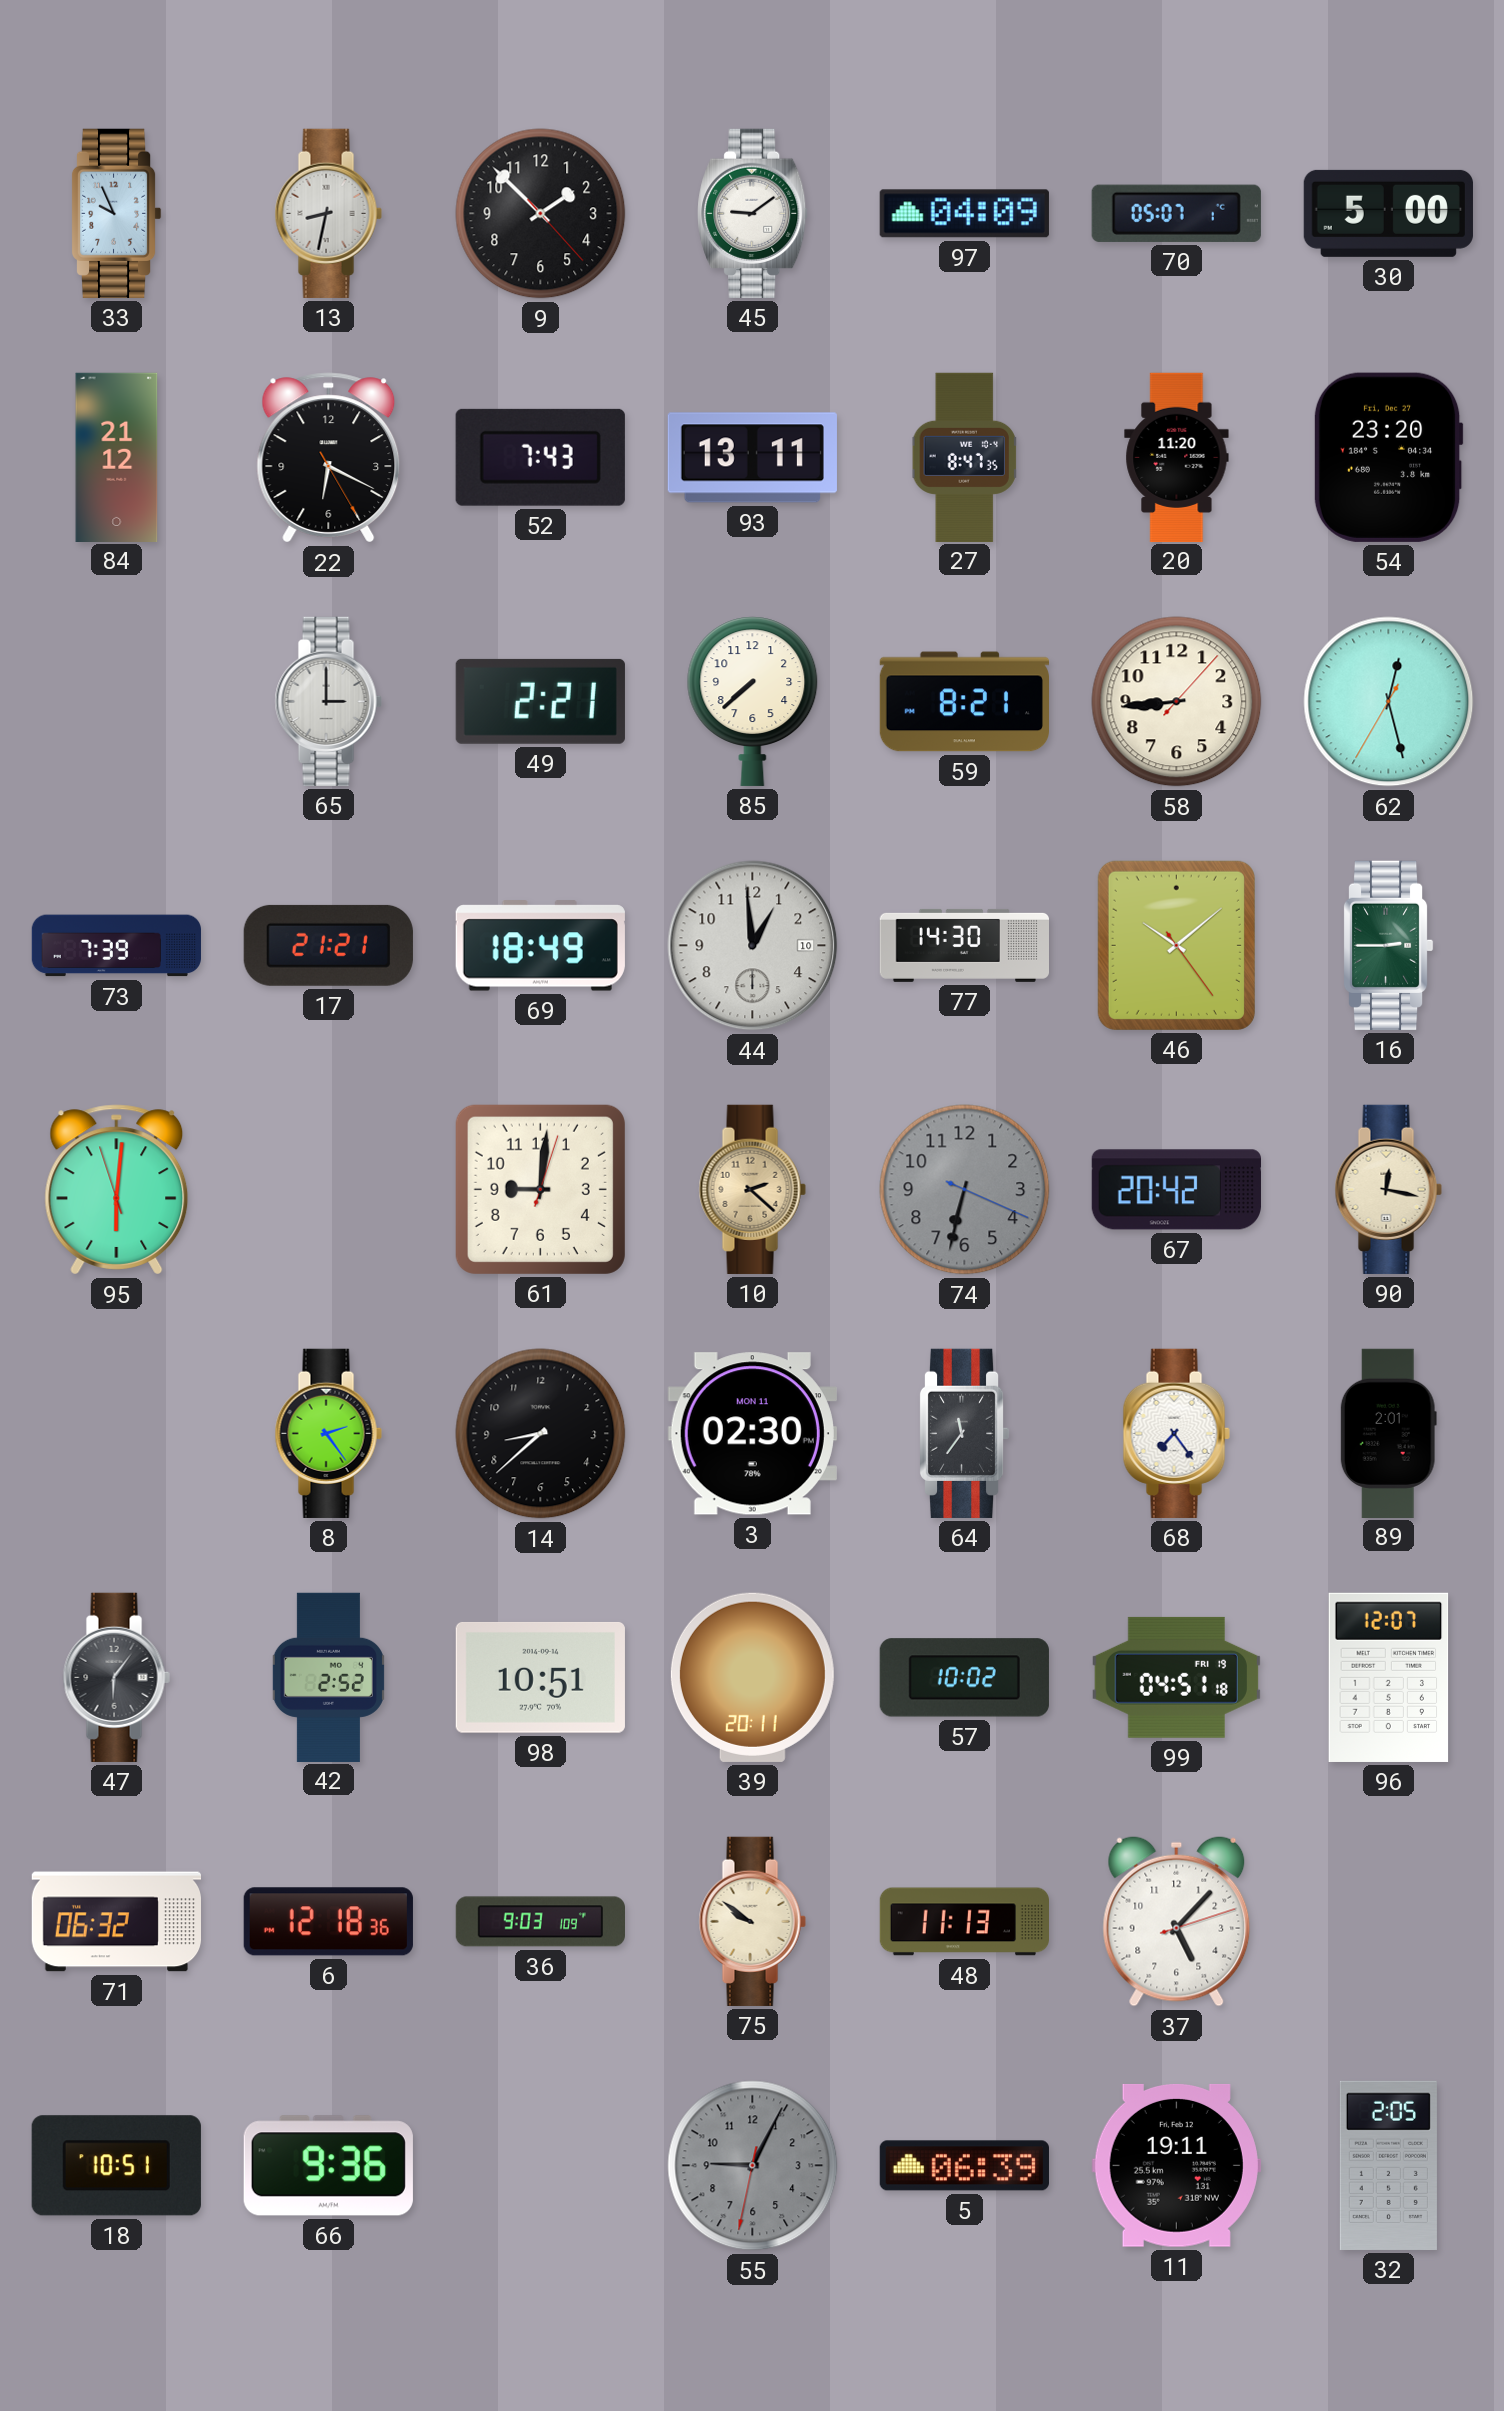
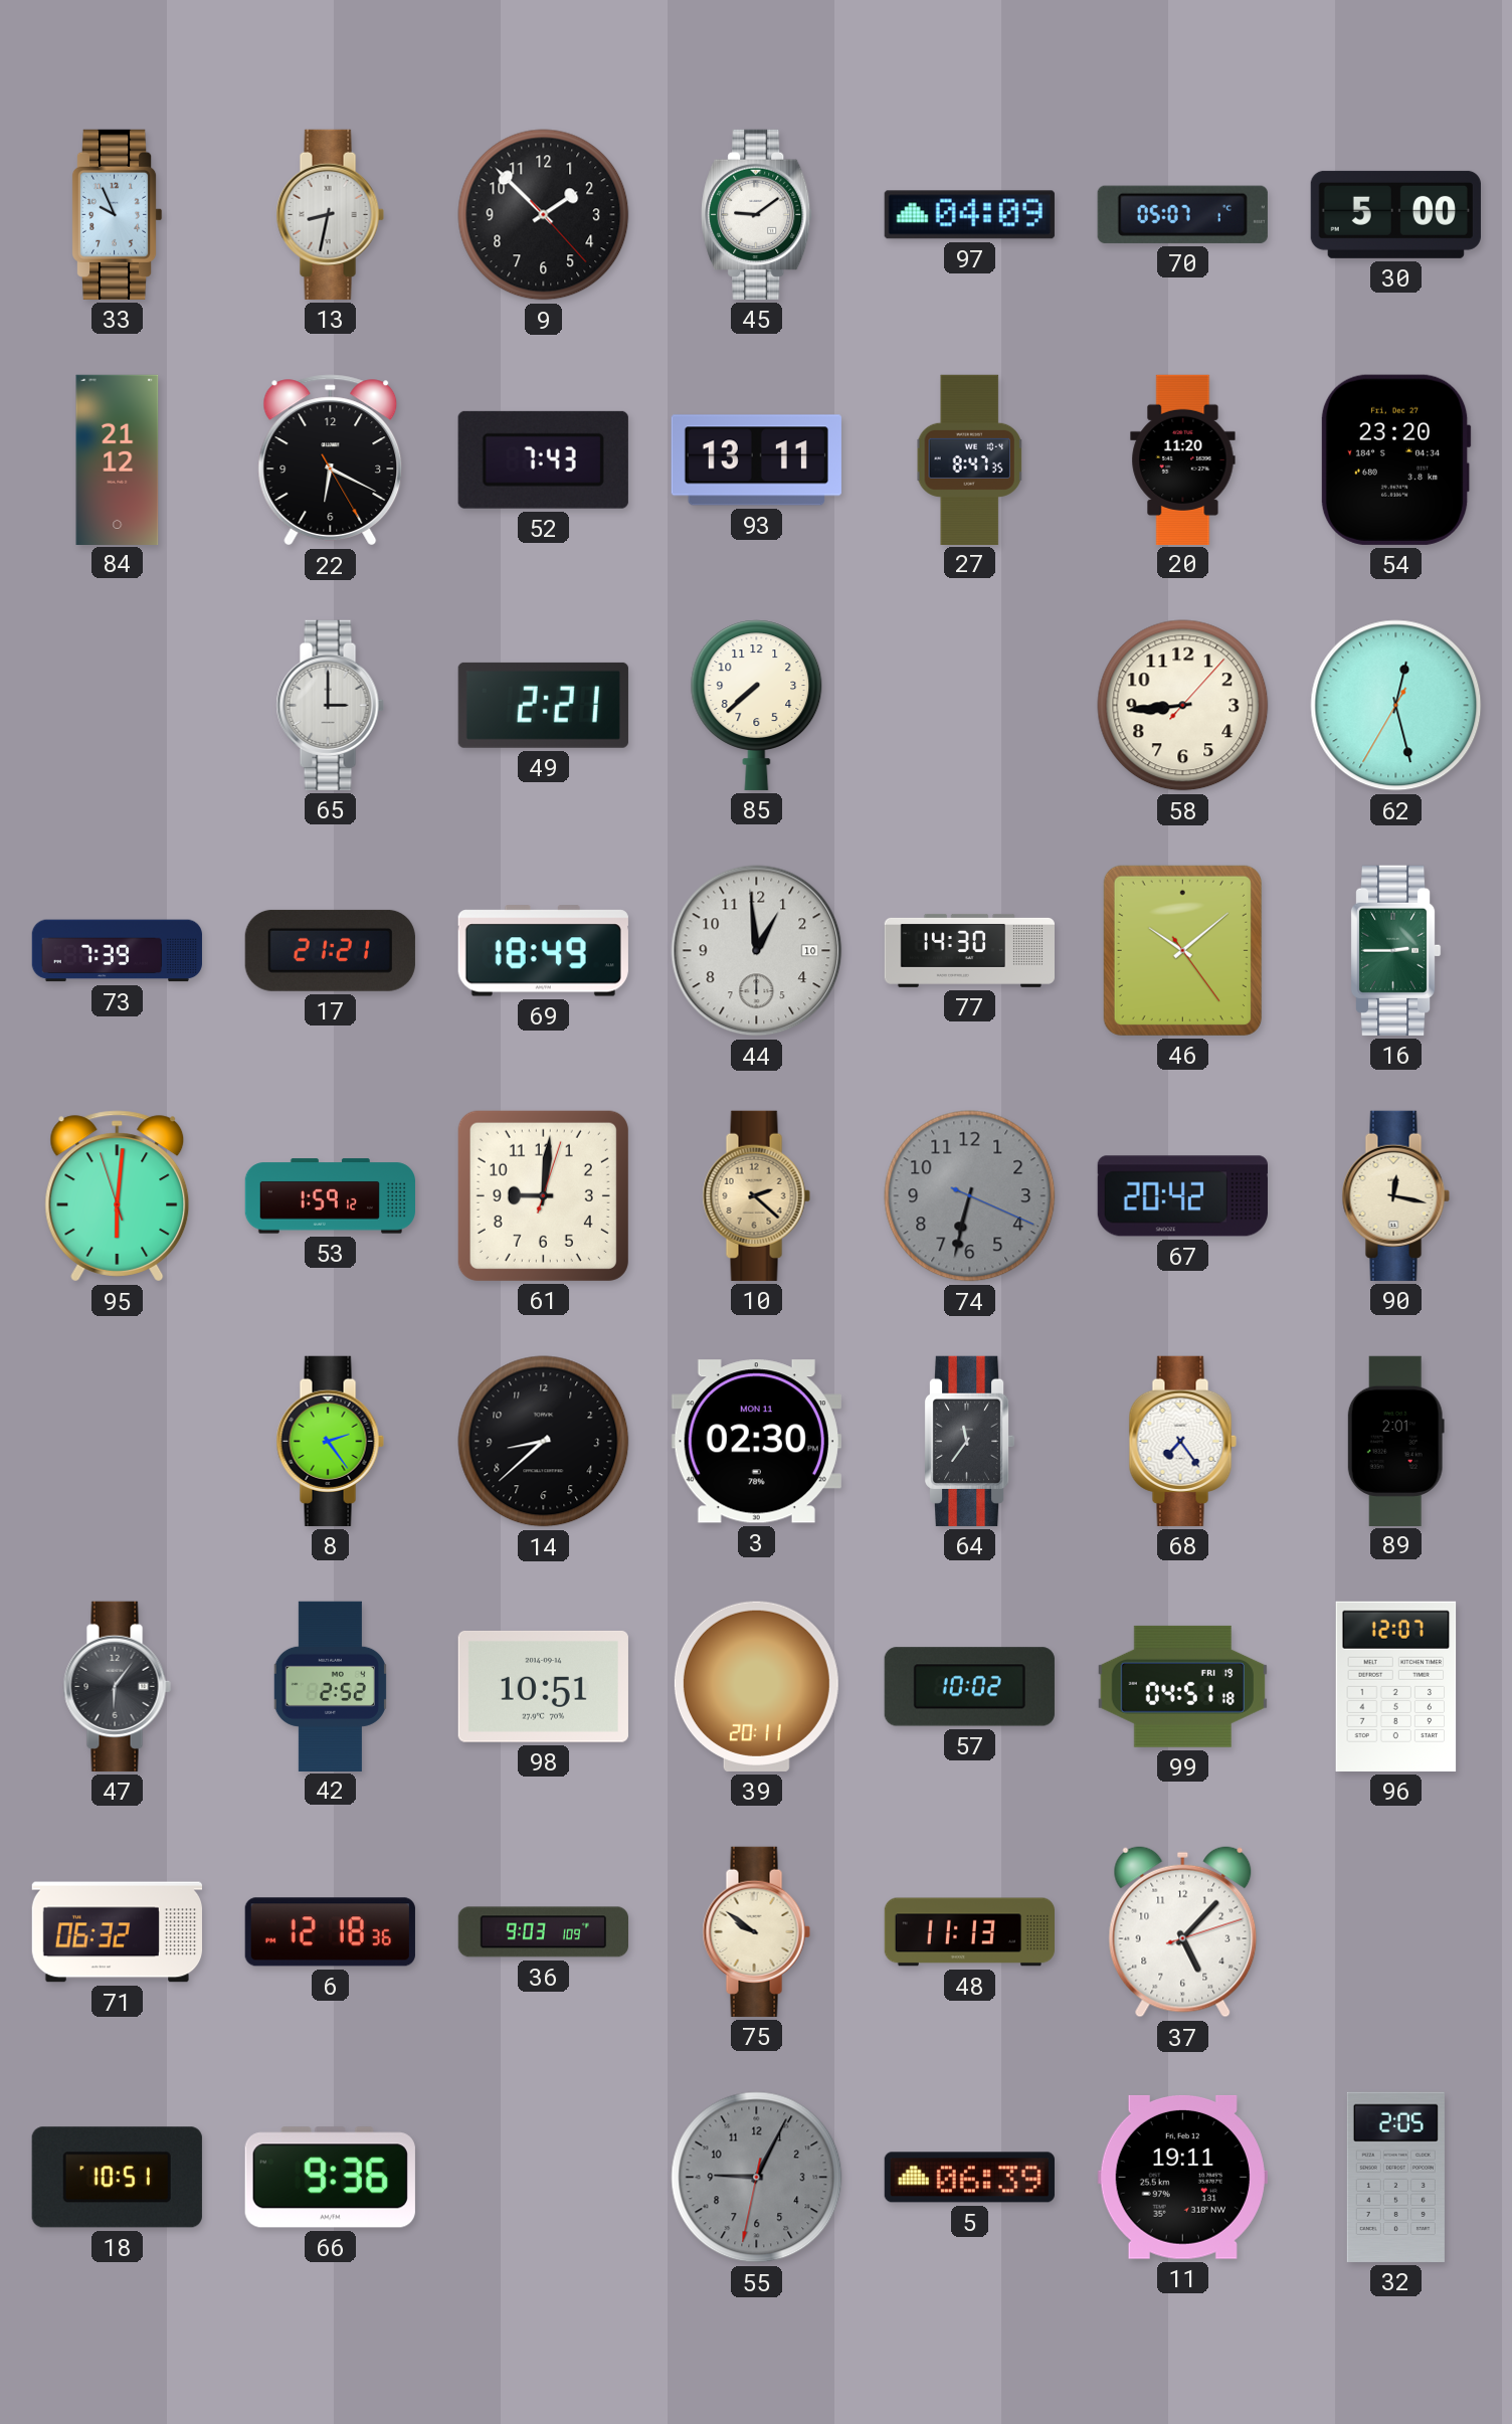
59: 8:21 -> none
53: none -> 1:59
